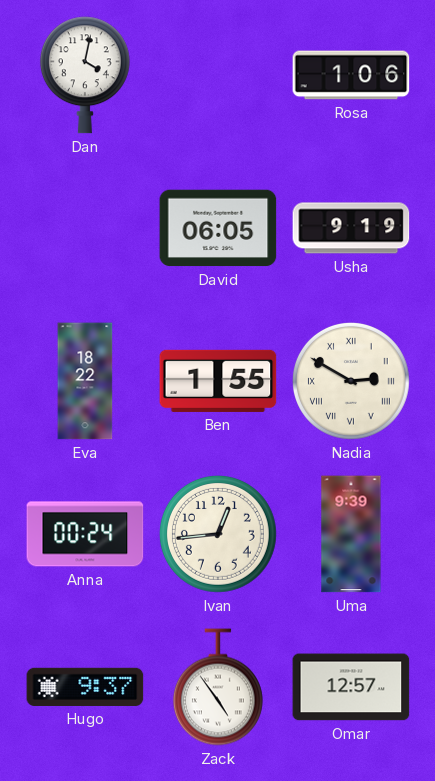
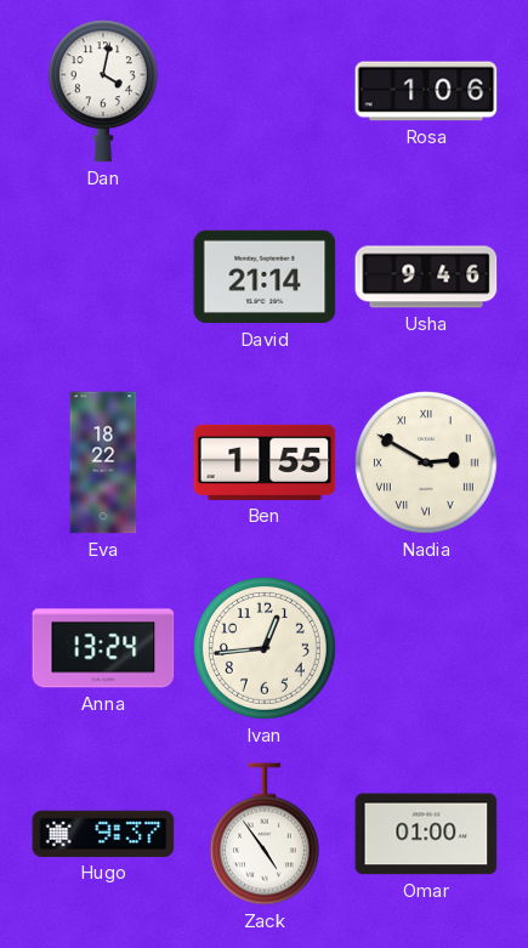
David: 06:05 -> 21:14
Usha: 9:19 -> 9:46
Anna: 00:24 -> 13:24
Uma: 9:39 -> none
Omar: 12:57 -> 01:00
